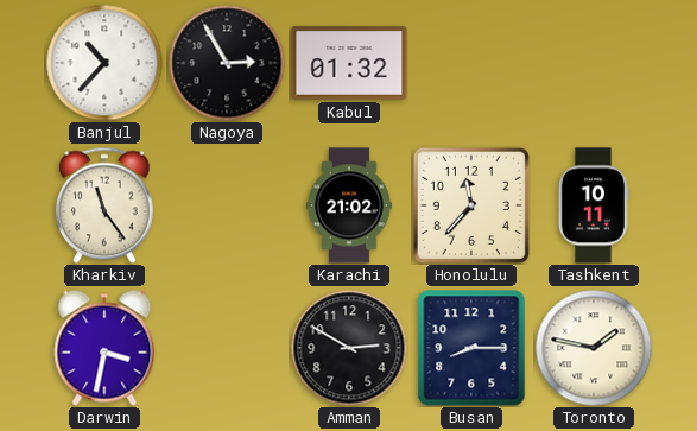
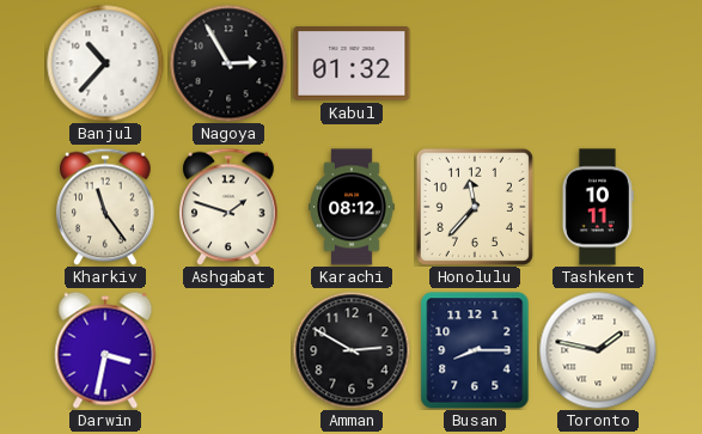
Ashgabat: none -> 1:48
Karachi: 21:02 -> 08:12
